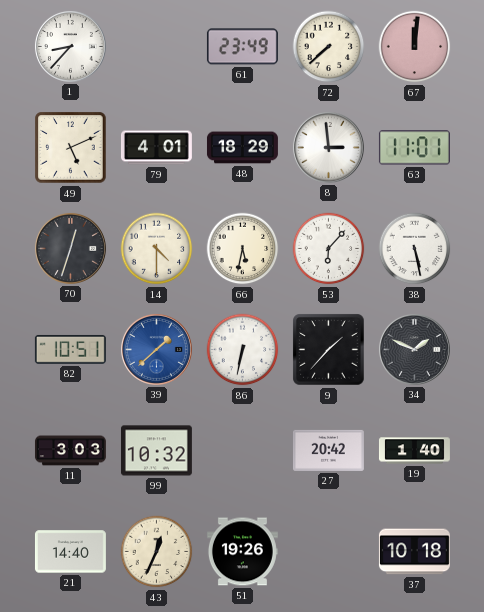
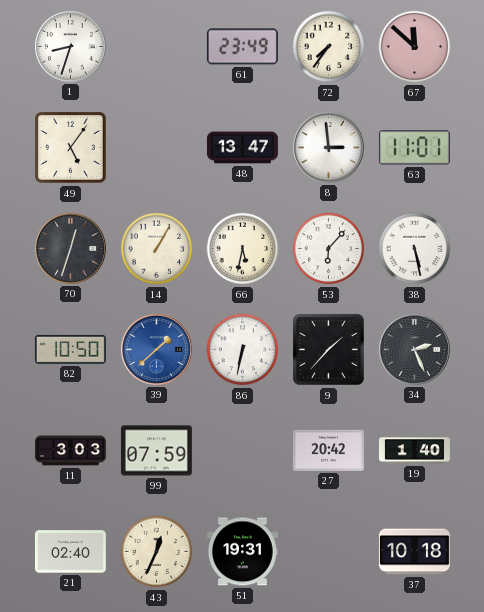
1: 8:37 -> 8:33
72: 7:38 -> 7:36
67: 12:01 -> 11:52
49: 5:11 -> 5:06
79: 4:01 -> none
48: 18:29 -> 13:47
14: 4:30 -> 1:05
82: 10:51 -> 10:50
34: 1:49 -> 2:26
99: 10:32 -> 07:59
21: 14:40 -> 02:40
51: 19:26 -> 19:31
